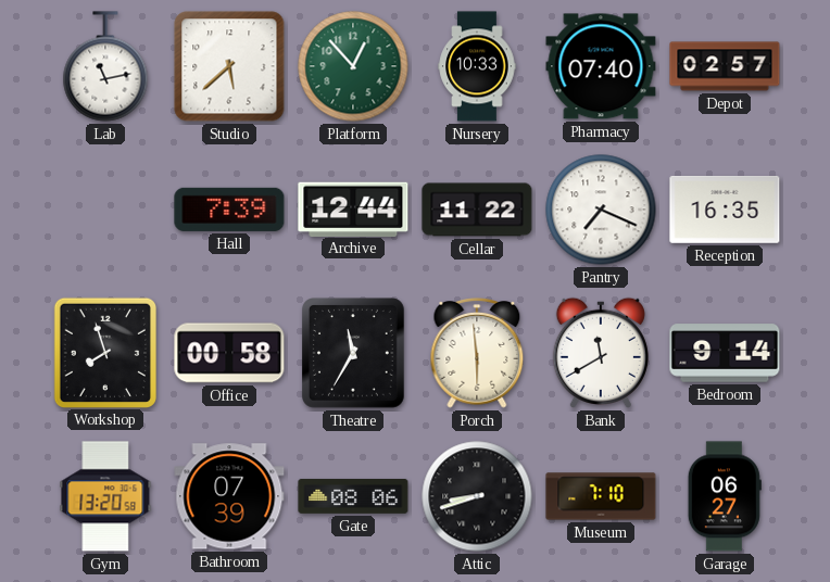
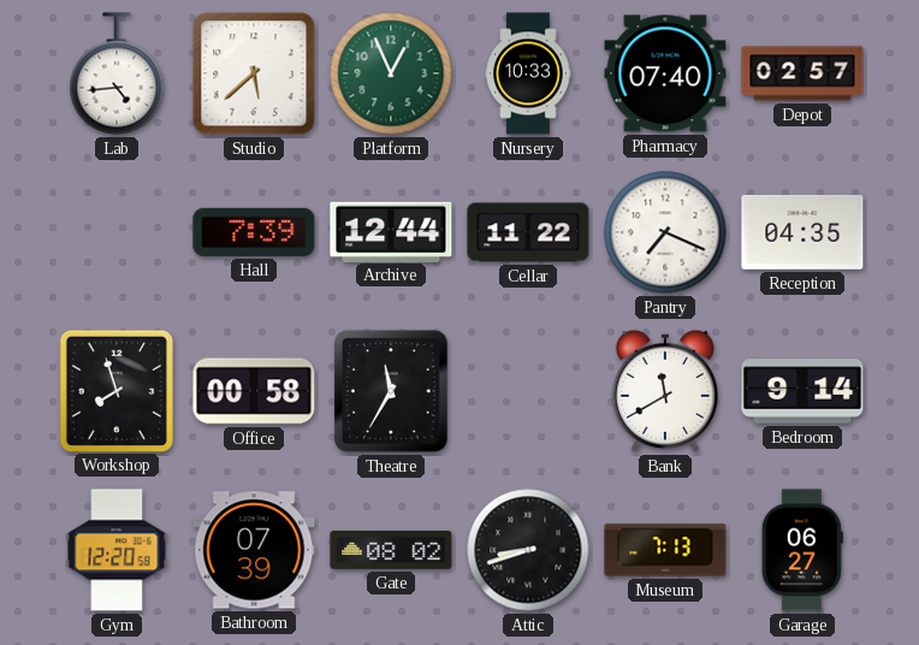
Lab: 11:13 -> 4:44
Platform: 12:53 -> 12:56
Reception: 16:35 -> 04:35
Porch: 5:59 -> none
Gym: 13:20 -> 12:20
Gate: 08:06 -> 08:02
Museum: 7:10 -> 7:13
